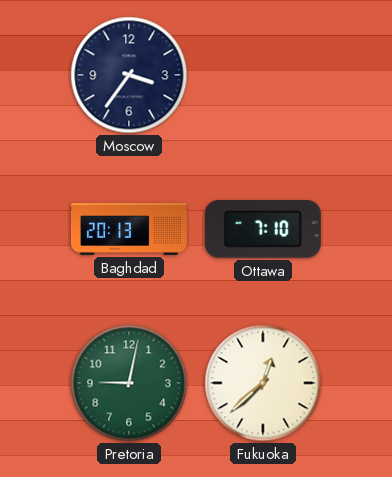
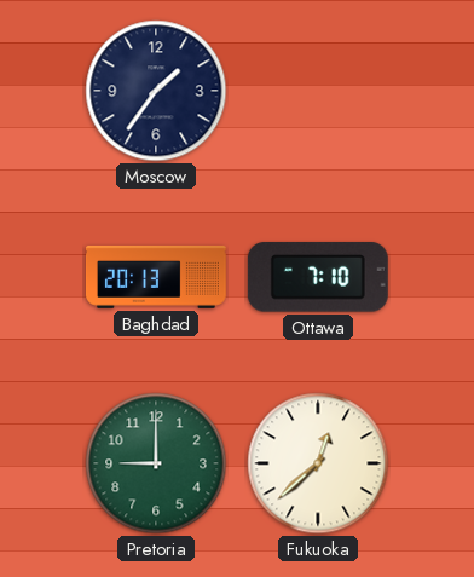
Moscow: 3:36 -> 1:36
Pretoria: 9:02 -> 9:00
